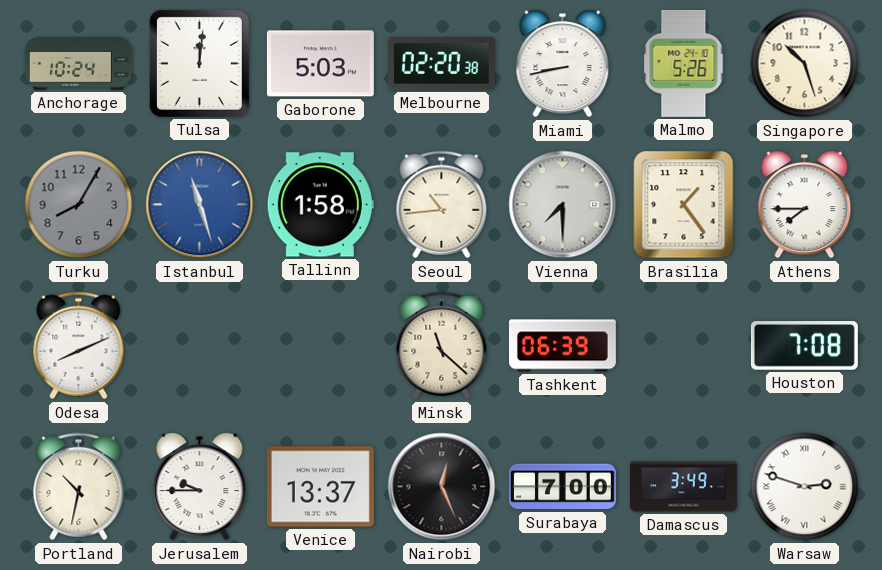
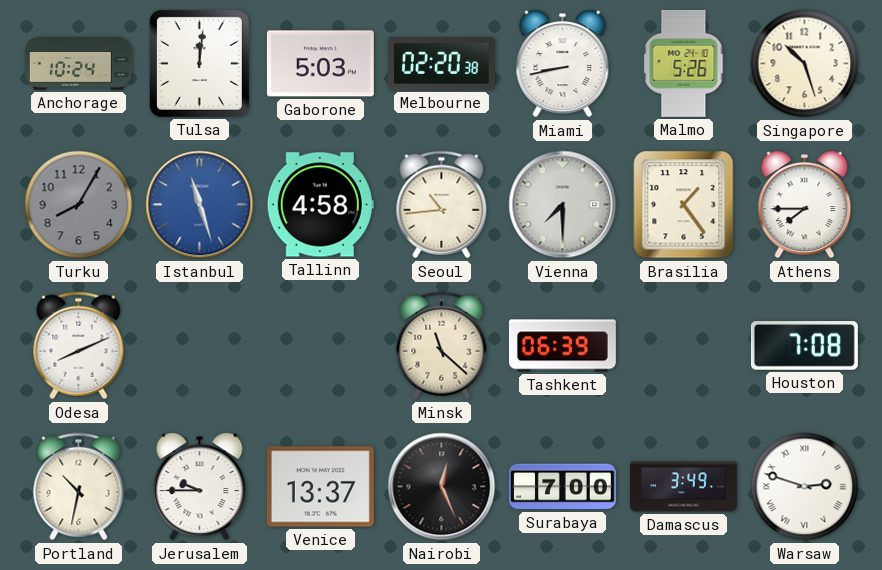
Tallinn: 1:58 -> 4:58
